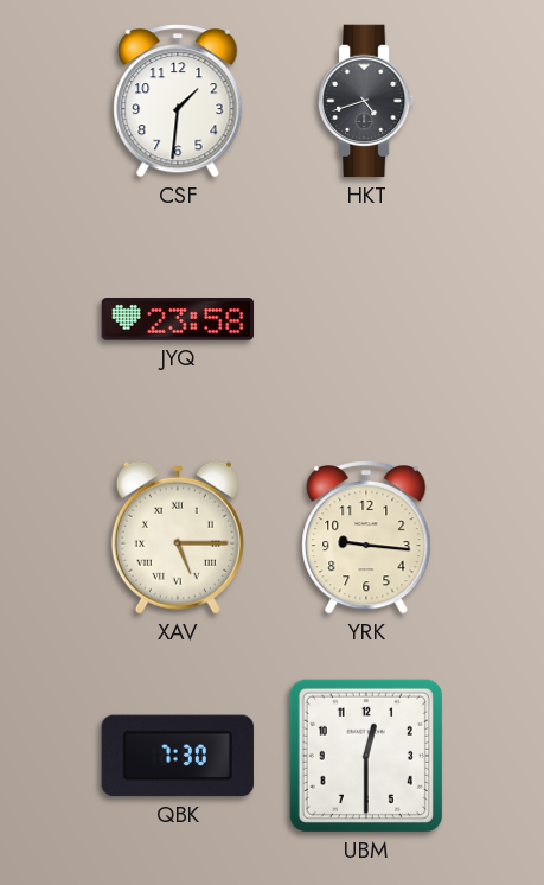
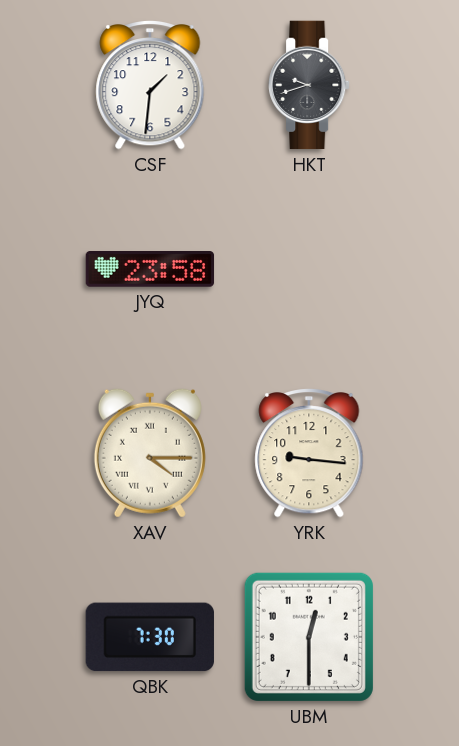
HKT: 4:42 -> 9:42
XAV: 5:15 -> 4:15
